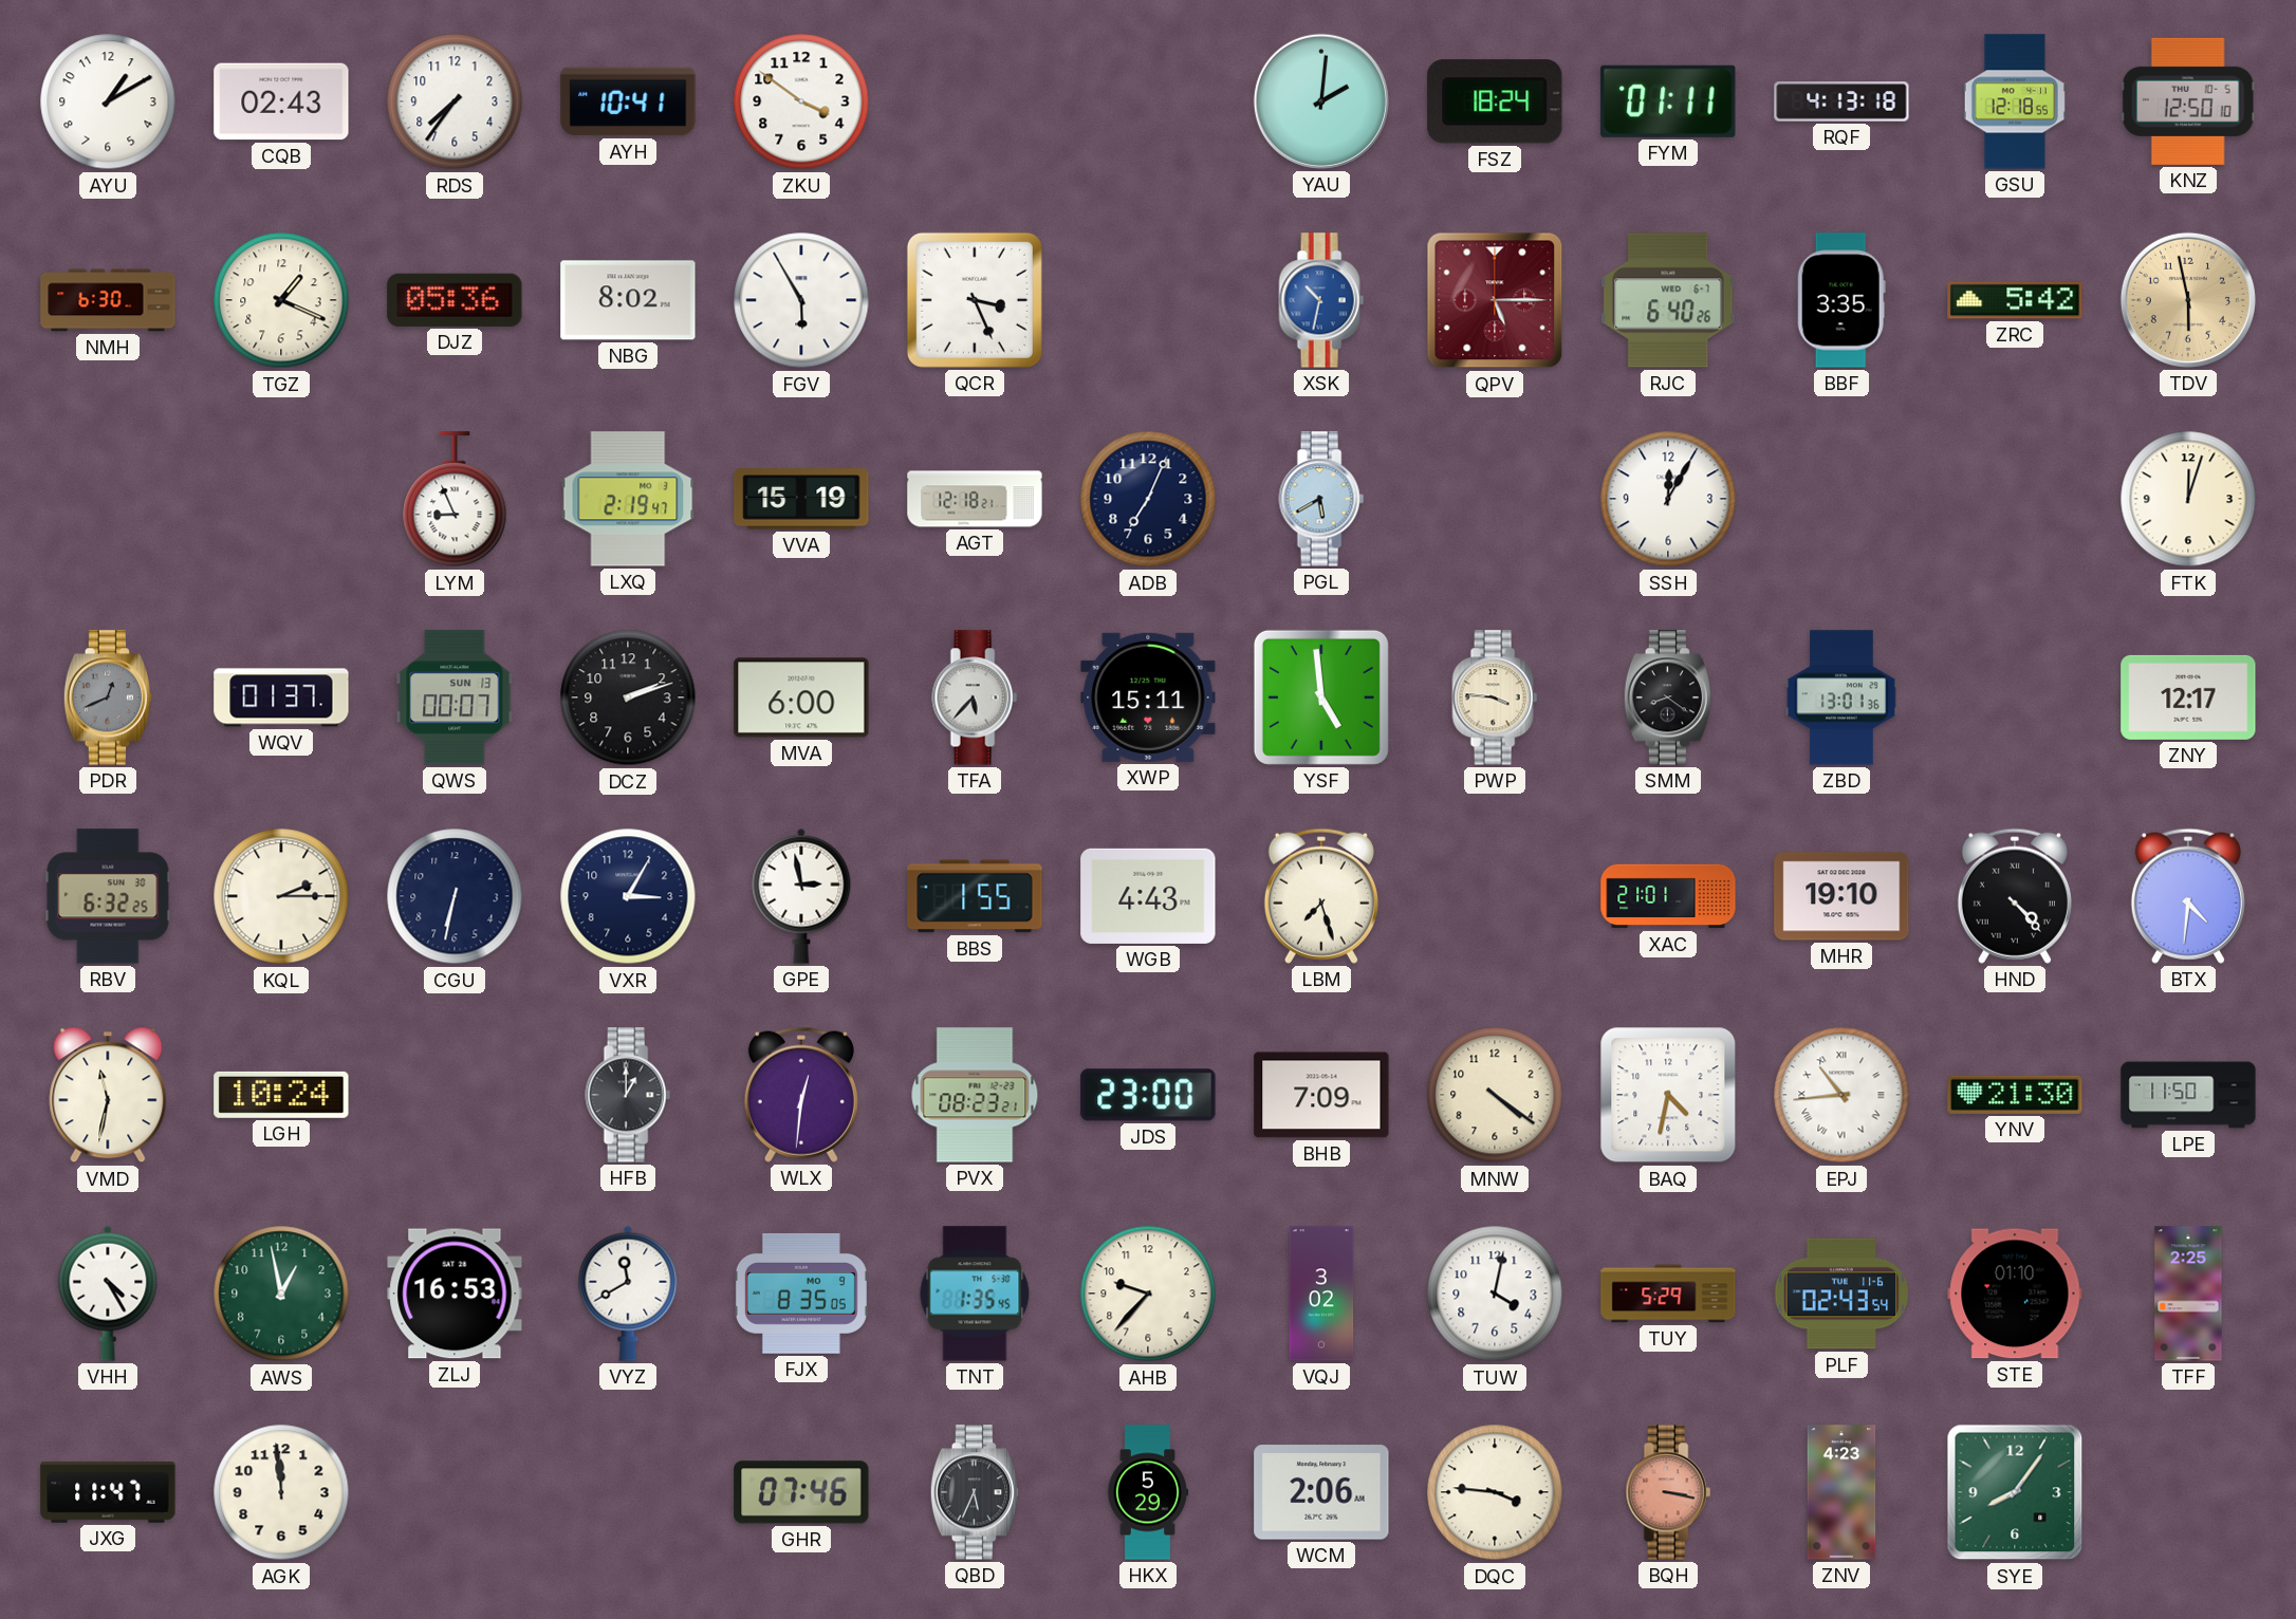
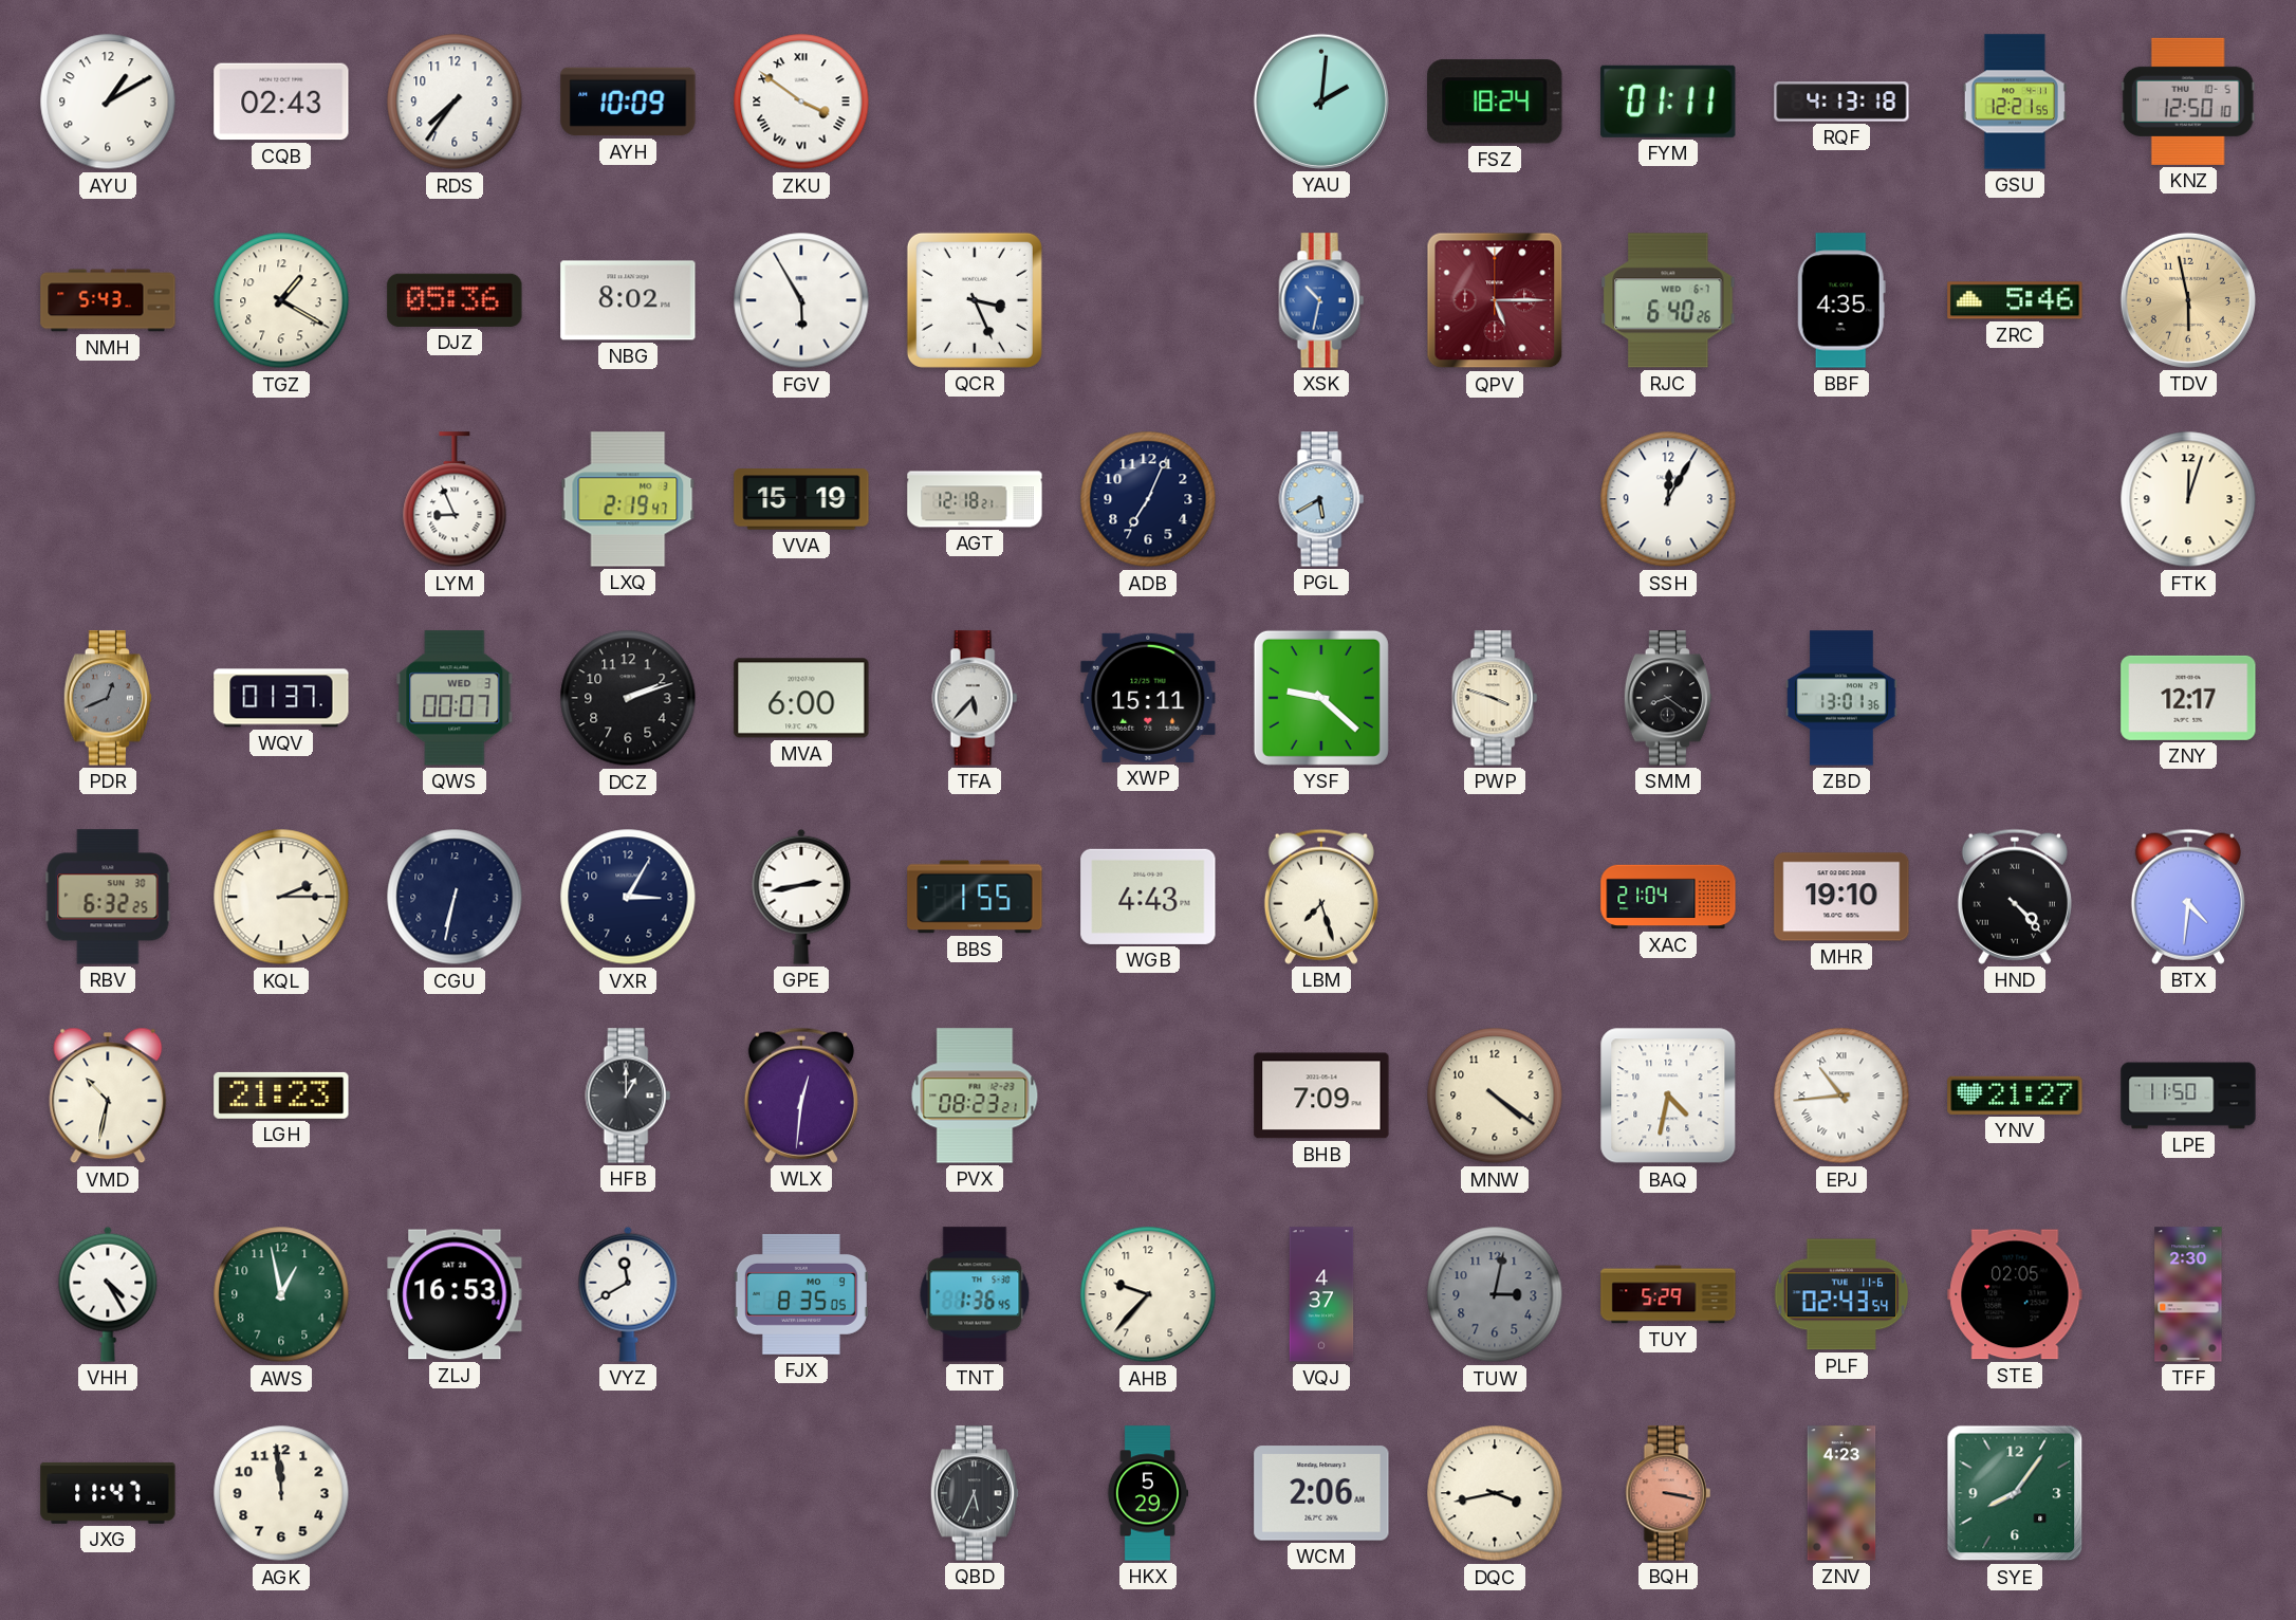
AYH: 10:41 -> 10:09
ZKU numerals: Arabic -> Roman
GSU: 12:18 -> 12:21
NMH: 6:30 -> 5:43
TGZ: 1:19 -> 1:20
BBF: 3:35 -> 4:35
ZRC: 5:42 -> 5:46
QWS date: SUN 13 -> WED 3
YSF: 4:59 -> 9:22
PWP: 3:46 -> 3:48
GPE: 2:58 -> 2:43
XAC: 21:01 -> 21:04
VMD: 11:32 -> 10:32
LGH: 10:24 -> 21:23
JDS: 23:00 -> none
YNV: 21:30 -> 21:27
TNT: 1:35 -> 1:36
VQJ: 3:02 -> 4:37
TUW: 4:02 -> 3:02
TUW dial: white -> grey
STE: 01:10 -> 02:05
TFF: 2:25 -> 2:30
GHR: 07:46 -> none
DQC: 3:46 -> 3:43
